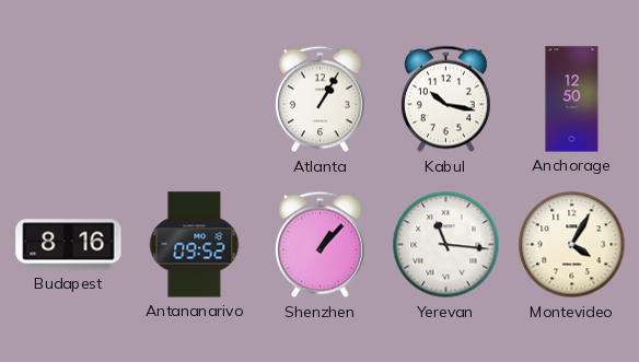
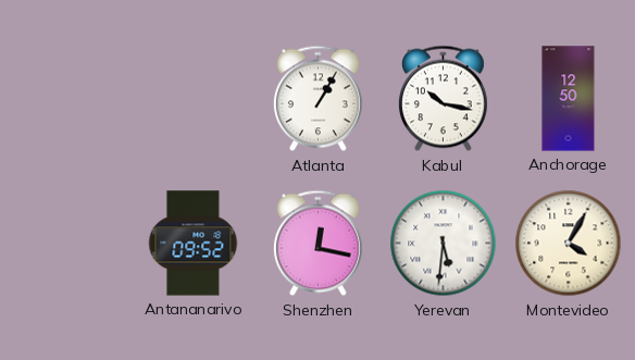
Budapest: 8:16 -> none
Shenzhen: 1:07 -> 12:17
Yerevan: 11:16 -> 5:31
